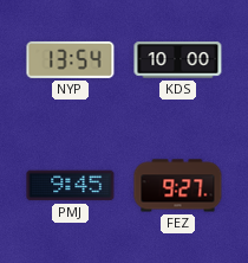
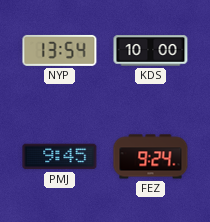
FEZ: 9:27 -> 9:24
